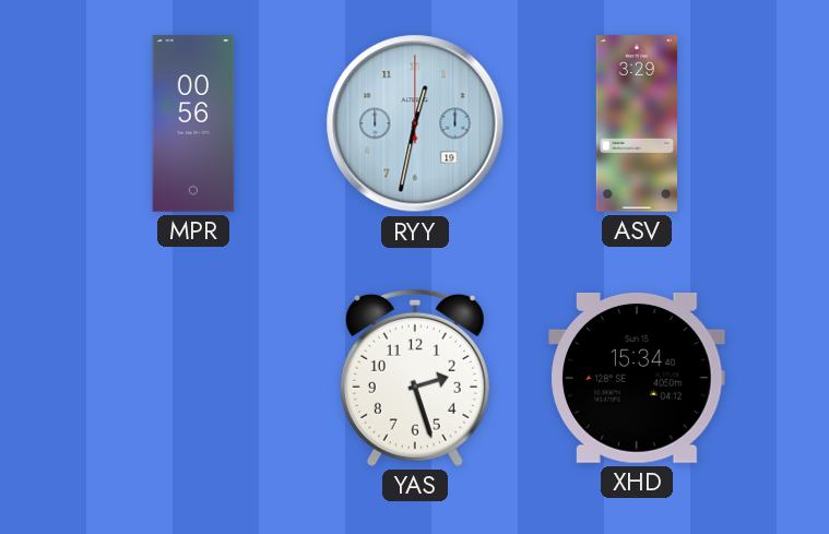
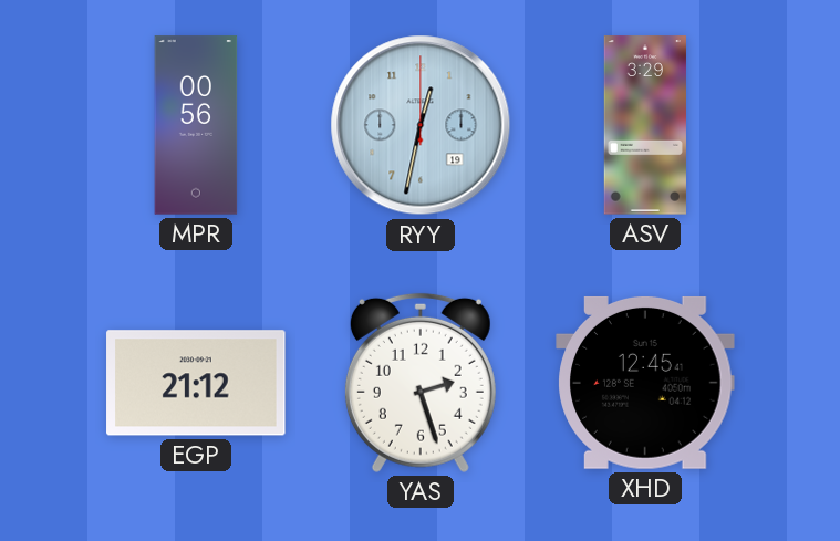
EGP: none -> 21:12
XHD: 15:34 -> 12:45
